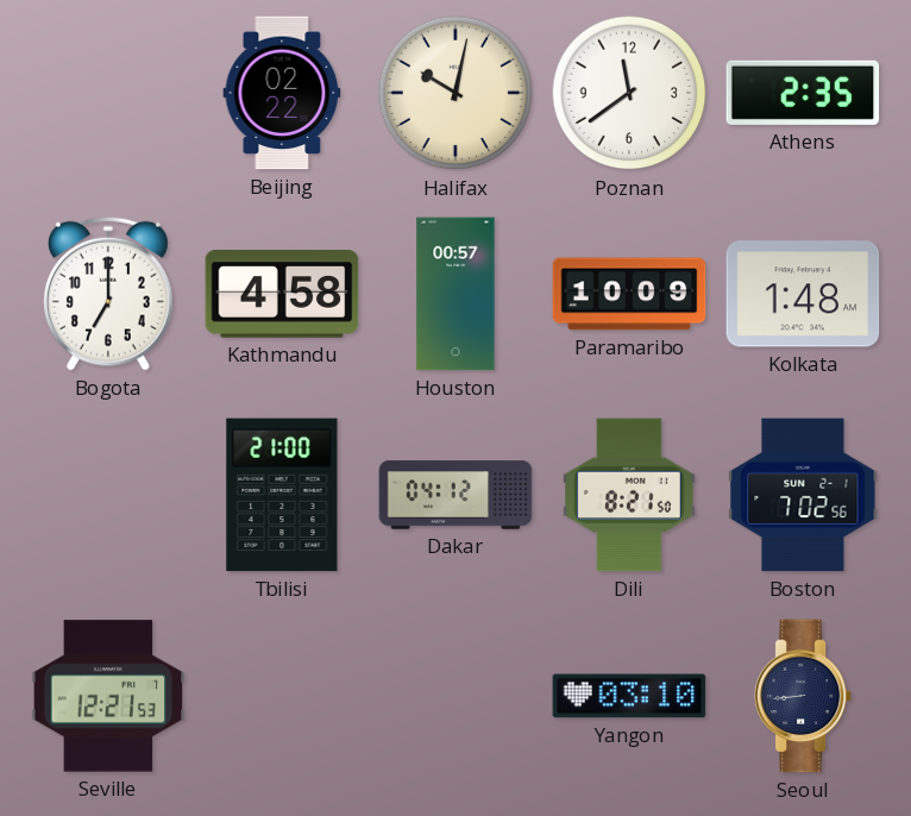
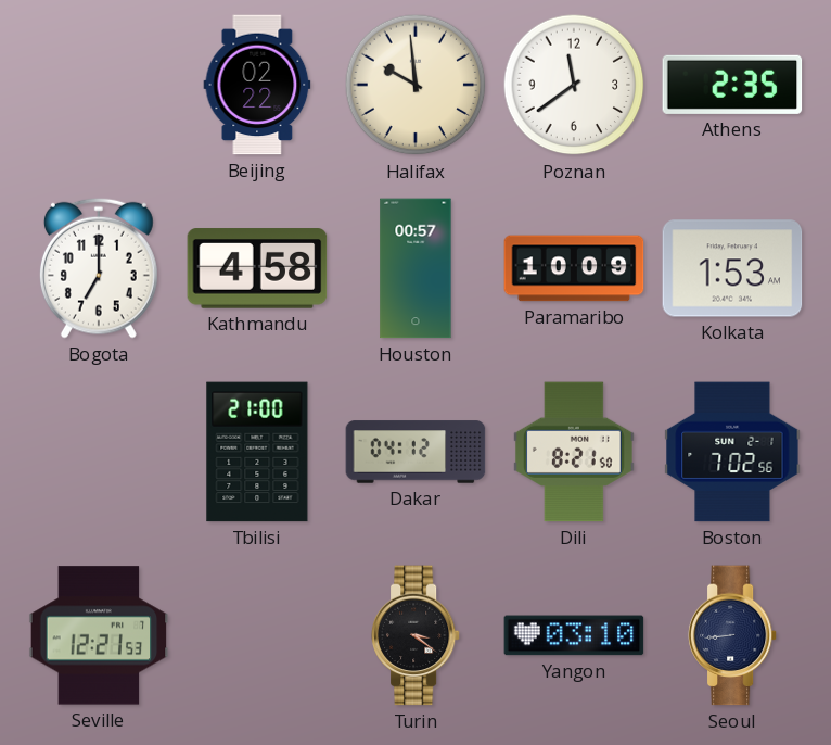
Halifax: 10:02 -> 9:59
Kolkata: 1:48 -> 1:53
Turin: none -> 3:21
